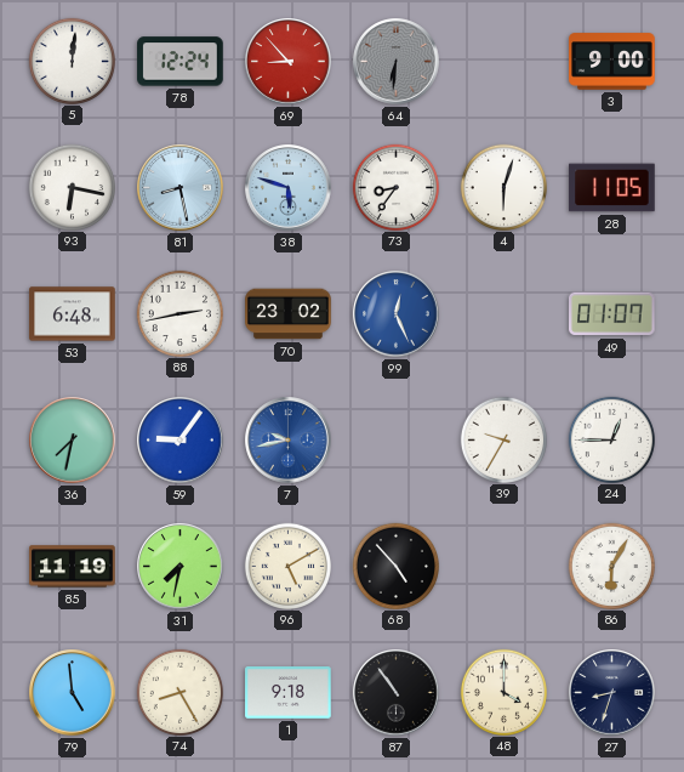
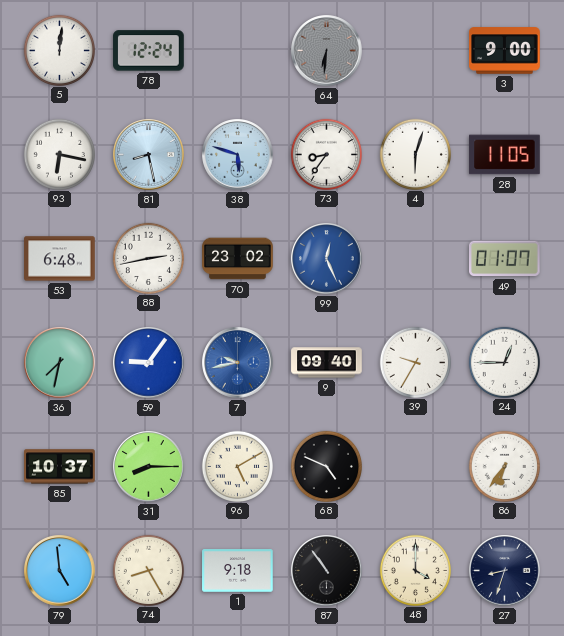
69: 8:53 -> none
9: none -> 09:40
85: 11:19 -> 10:37
31: 7:32 -> 8:15
68: 4:53 -> 4:49
86: 6:05 -> 6:36
